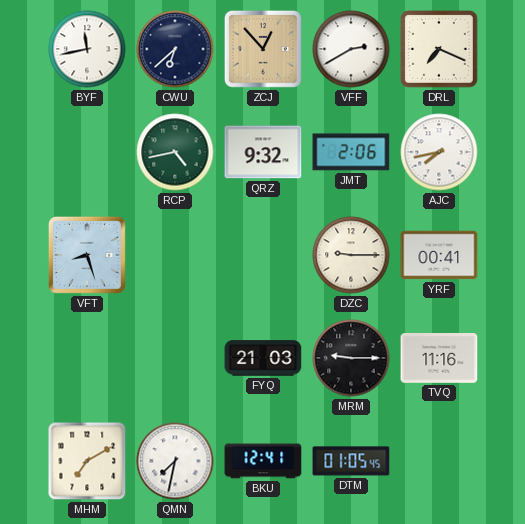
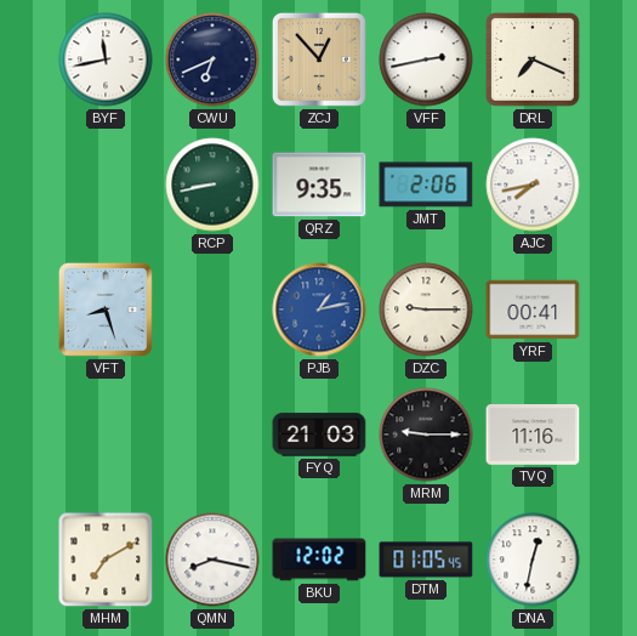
CWU: 6:38 -> 6:41
VFF: 2:40 -> 2:43
RCP: 4:43 -> 8:43
QRZ: 9:32 -> 9:35
PJB: none -> 1:13
QMN: 7:32 -> 8:17
BKU: 12:41 -> 12:02
DNA: none -> 12:32
